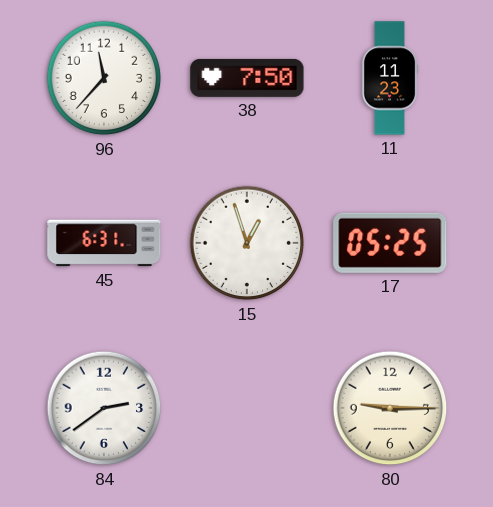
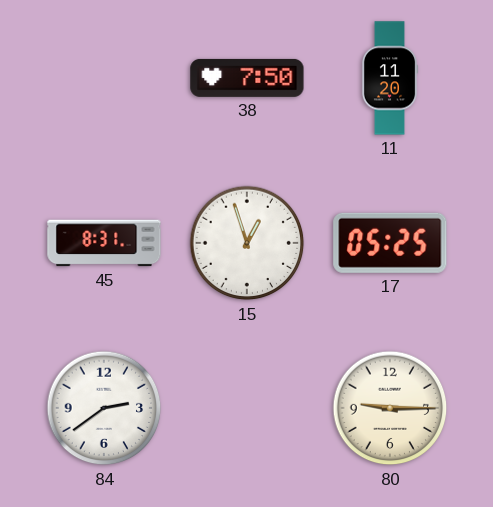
96: 11:37 -> none
11: 11:23 -> 11:20
45: 6:31 -> 8:31
